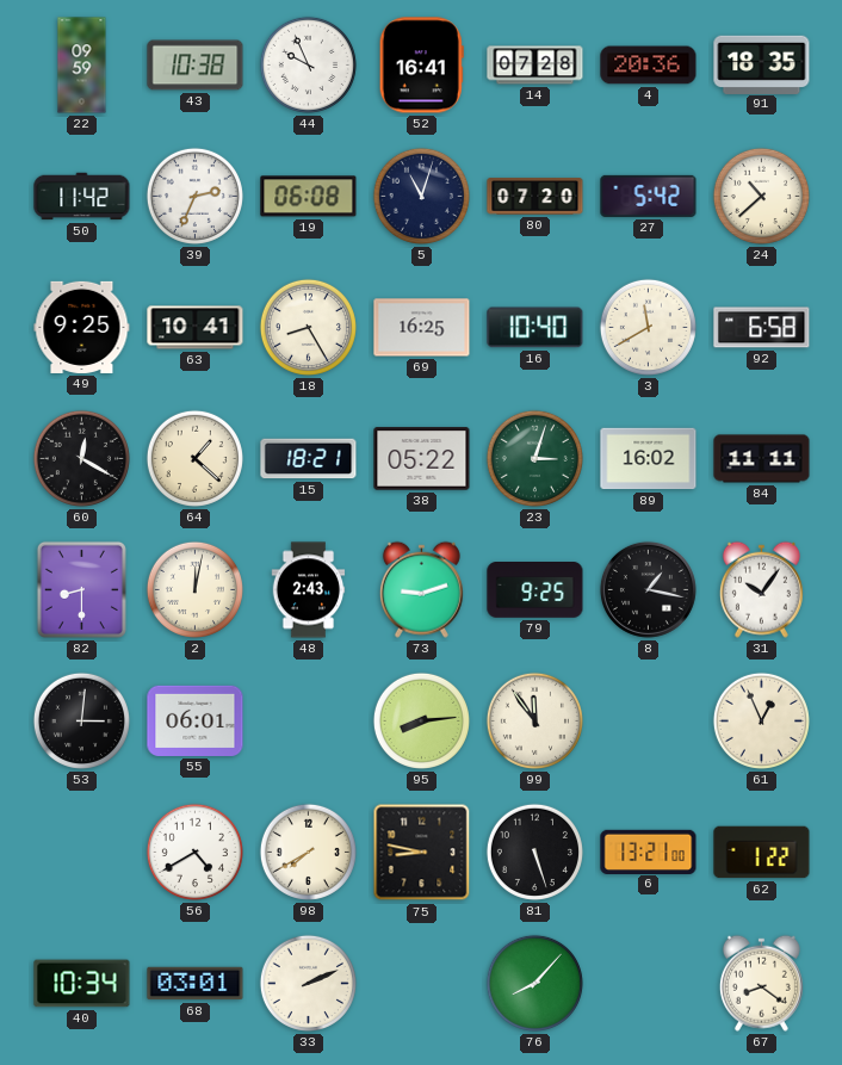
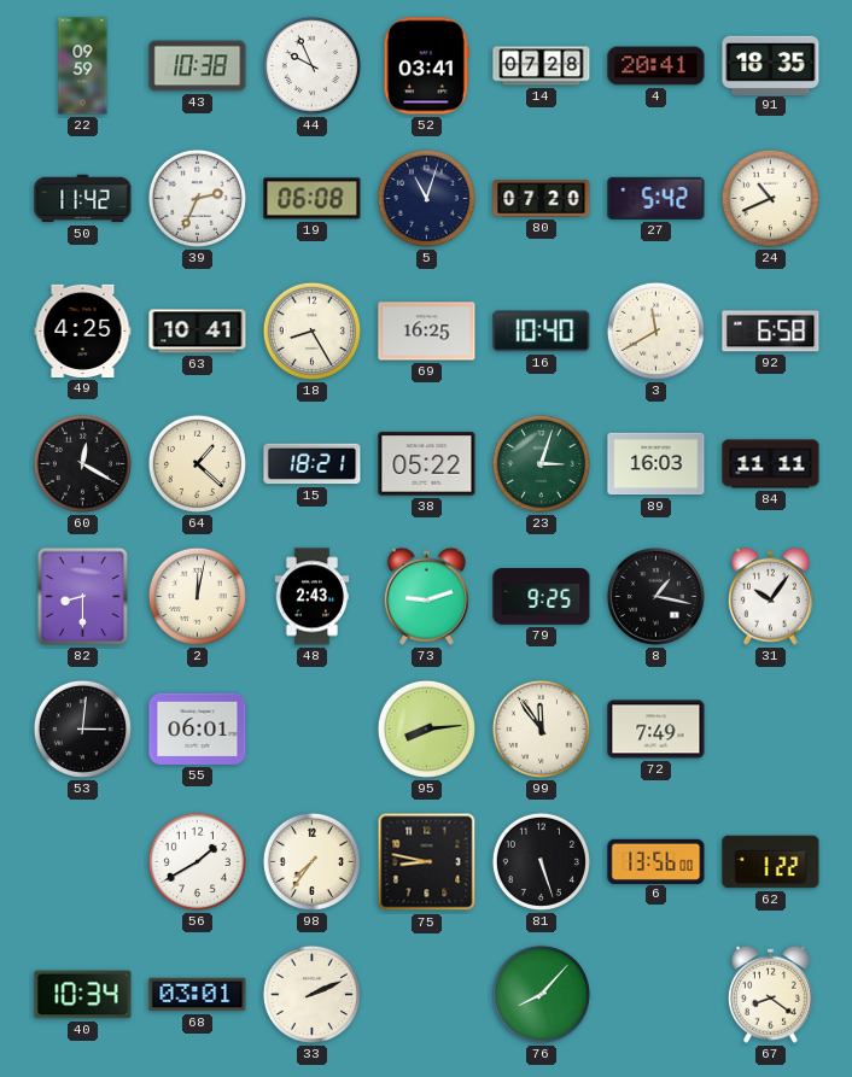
52: 16:41 -> 03:41
4: 20:36 -> 20:41
24: 10:38 -> 10:41
49: 9:25 -> 4:25
89: 16:02 -> 16:03
72: none -> 7:49
61: 12:56 -> none
56: 4:40 -> 1:40
98: 7:40 -> 7:36
6: 13:21 -> 13:56
